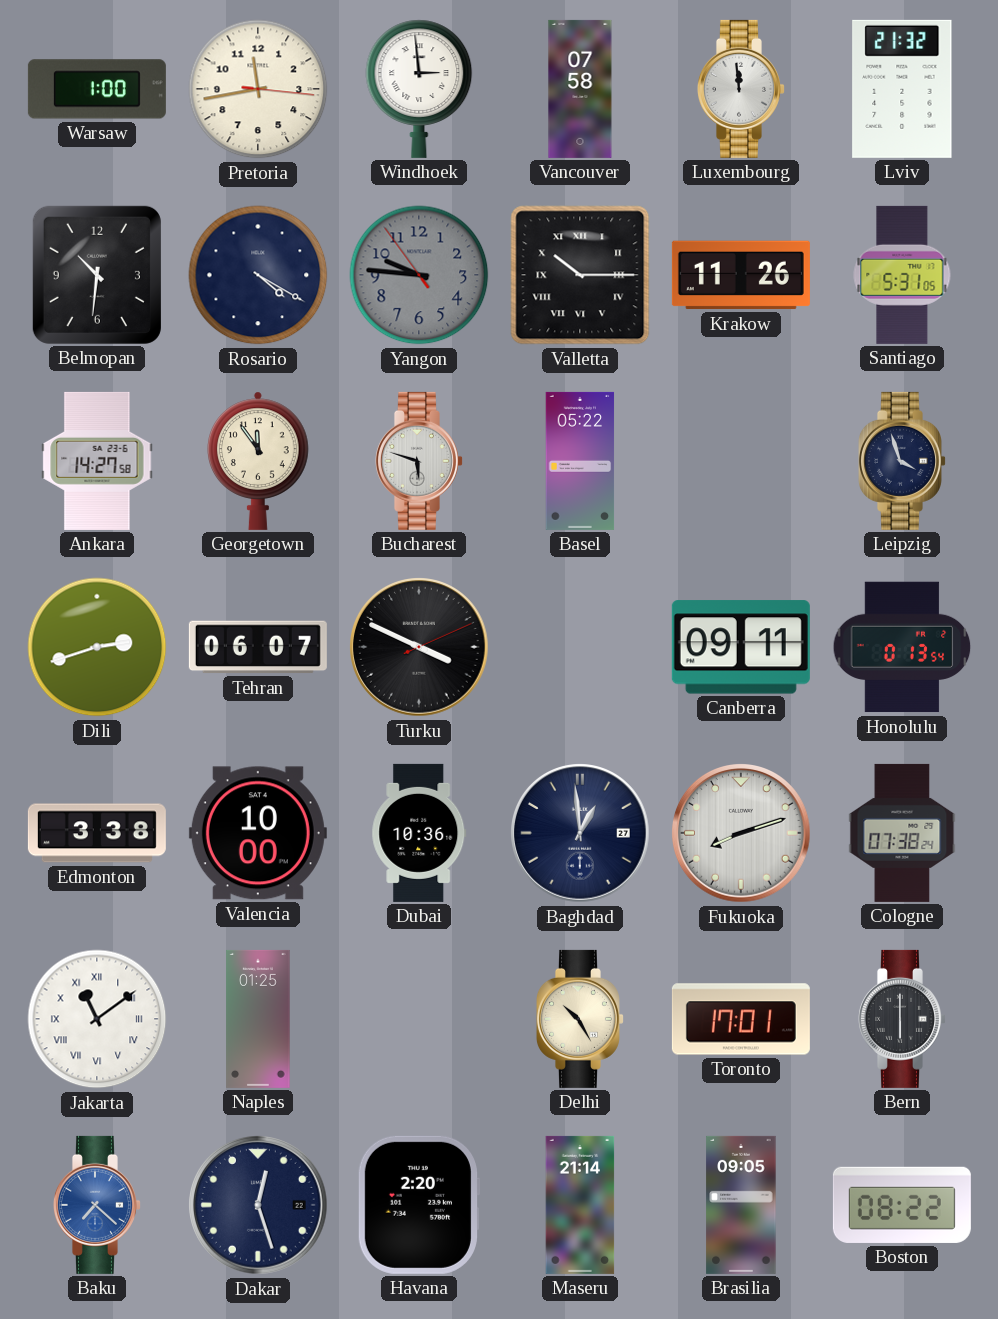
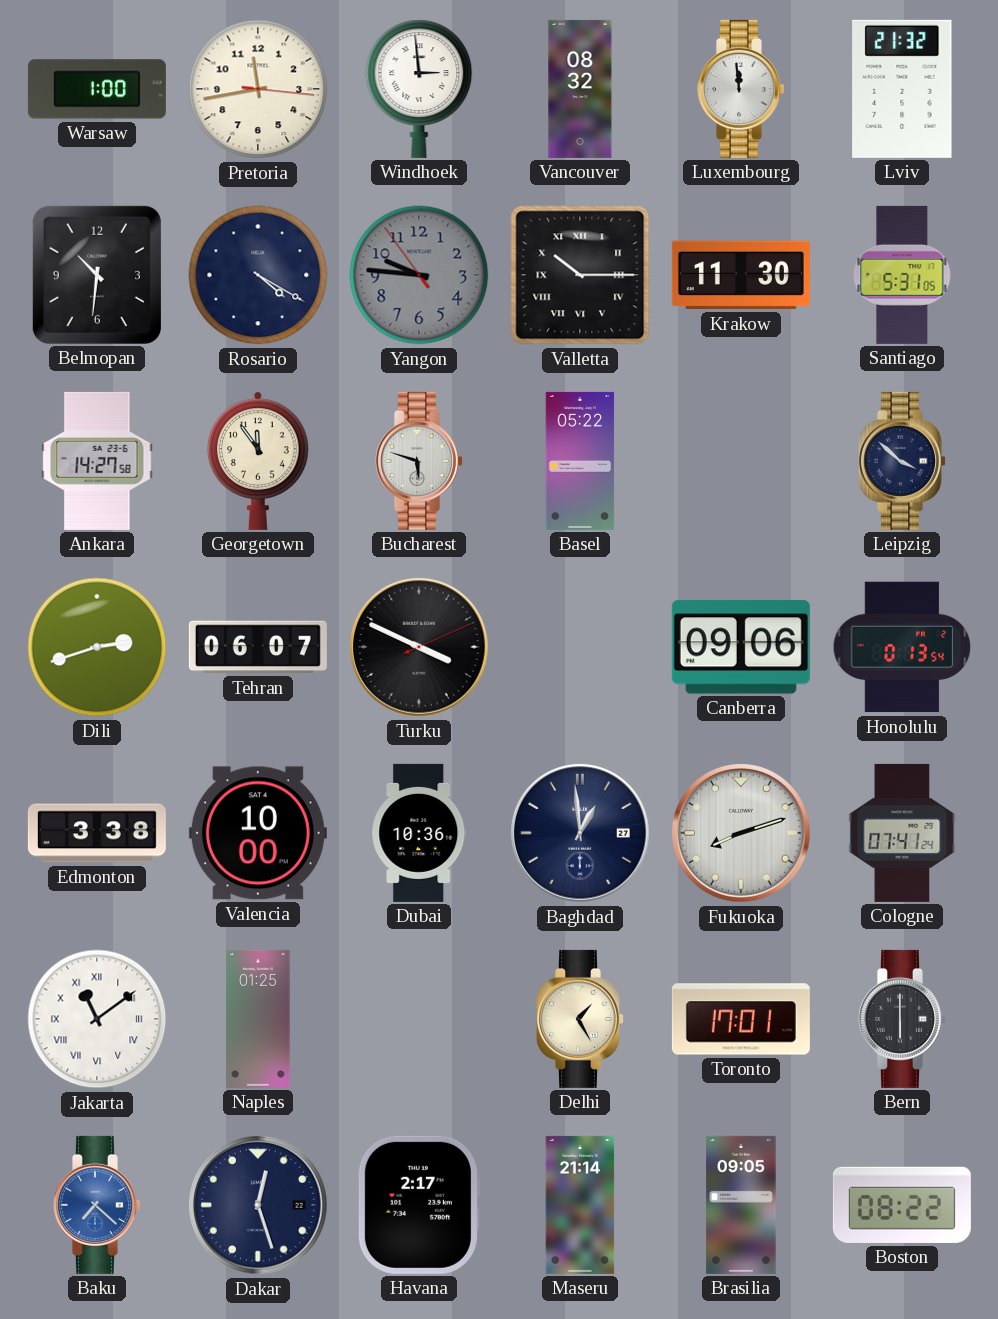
Vancouver: 07:58 -> 08:32
Krakow: 11:26 -> 11:30
Leipzig: 3:57 -> 3:52
Canberra: 09:11 -> 09:06
Cologne: 07:38 -> 07:41
Delhi: 10:25 -> 1:25
Havana: 2:20 -> 2:17
